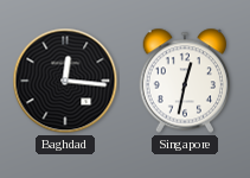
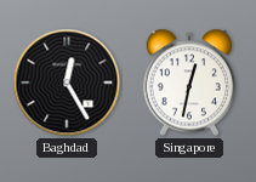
Baghdad: 12:16 -> 12:25
